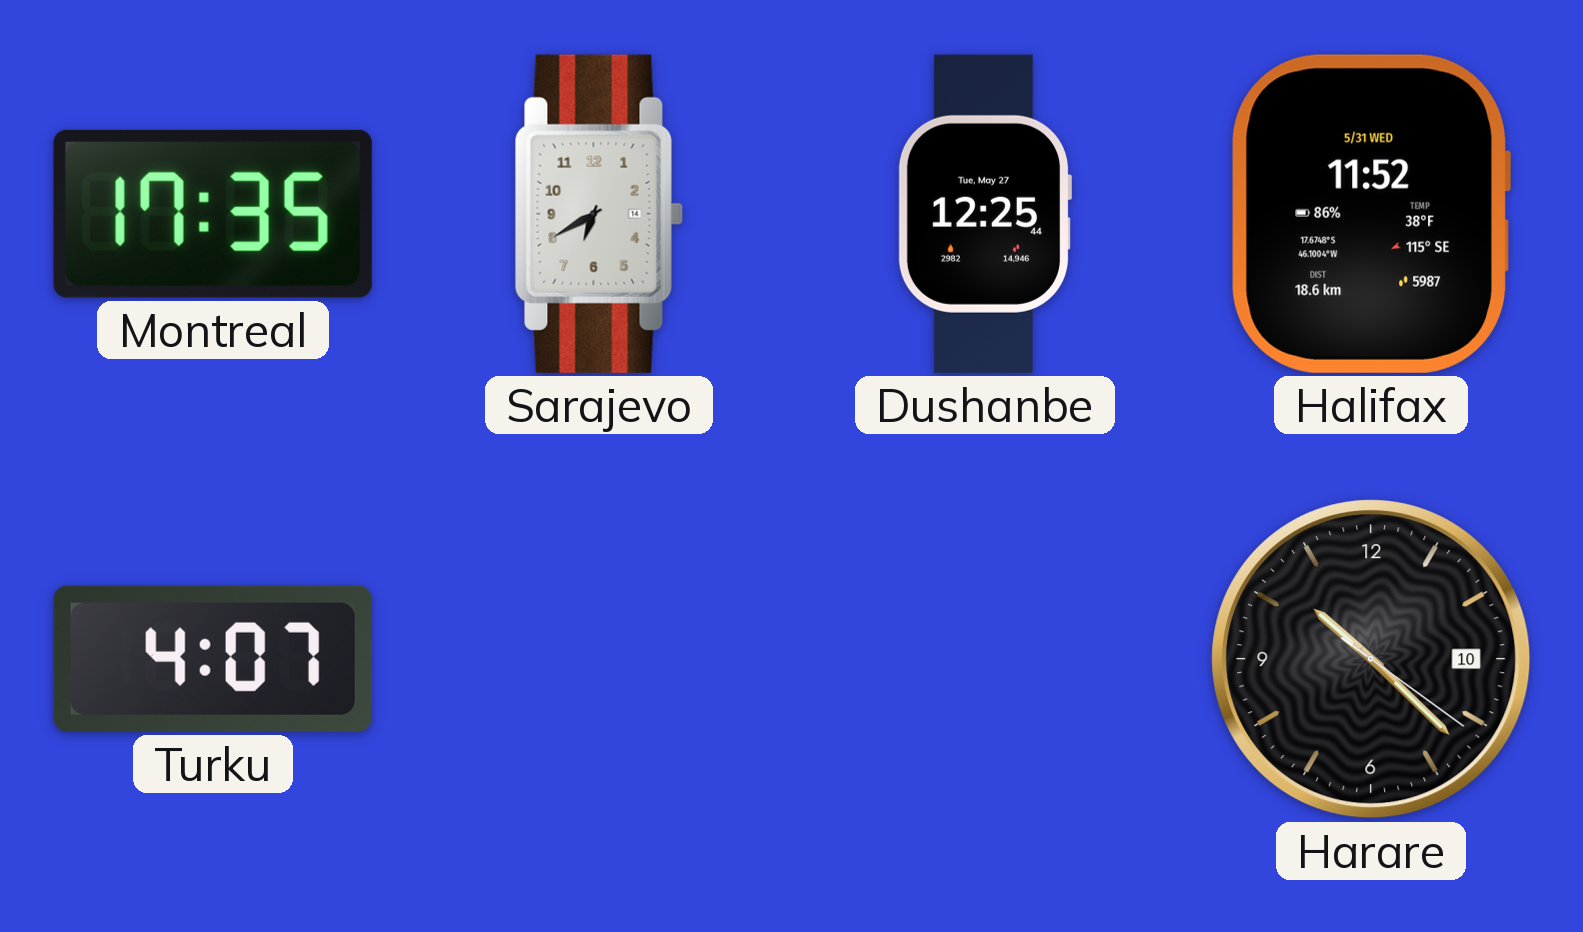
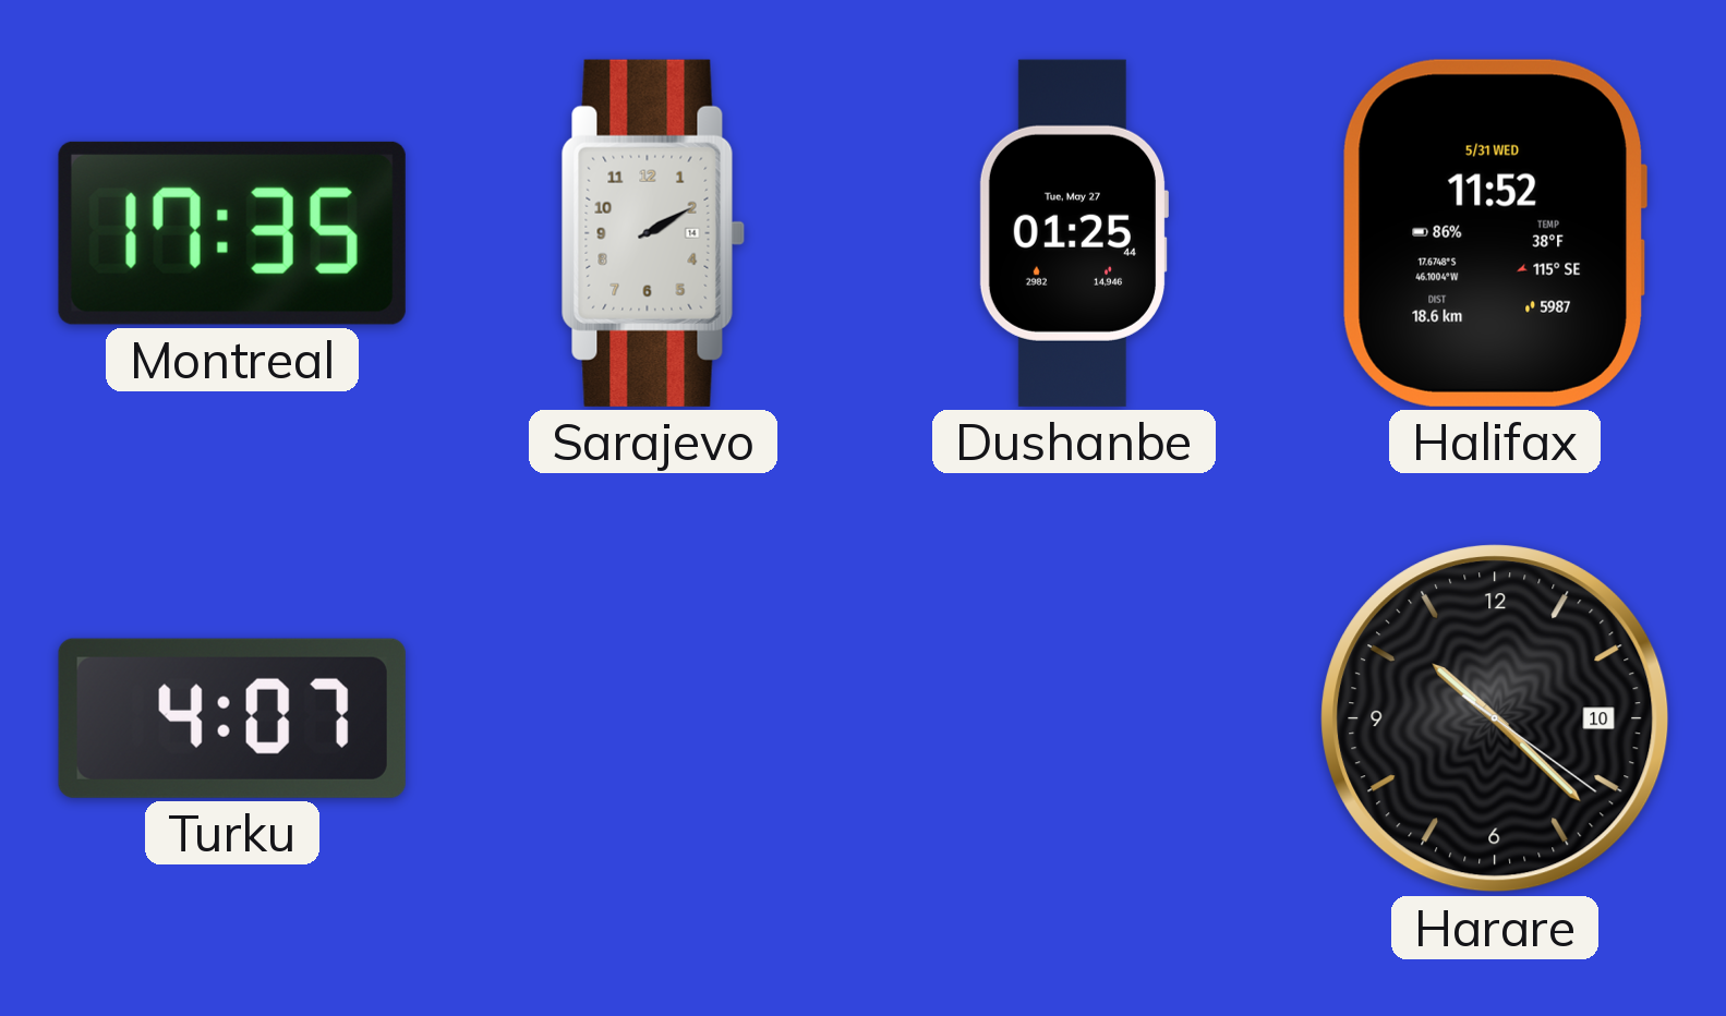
Sarajevo: 6:40 -> 2:10
Dushanbe: 12:25 -> 01:25
